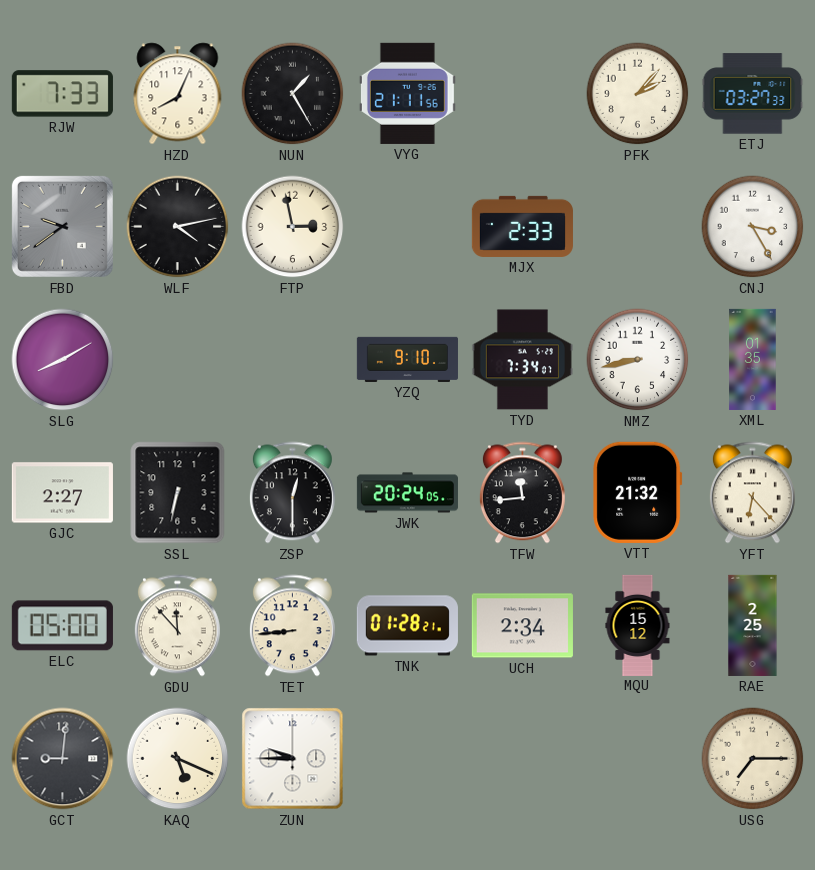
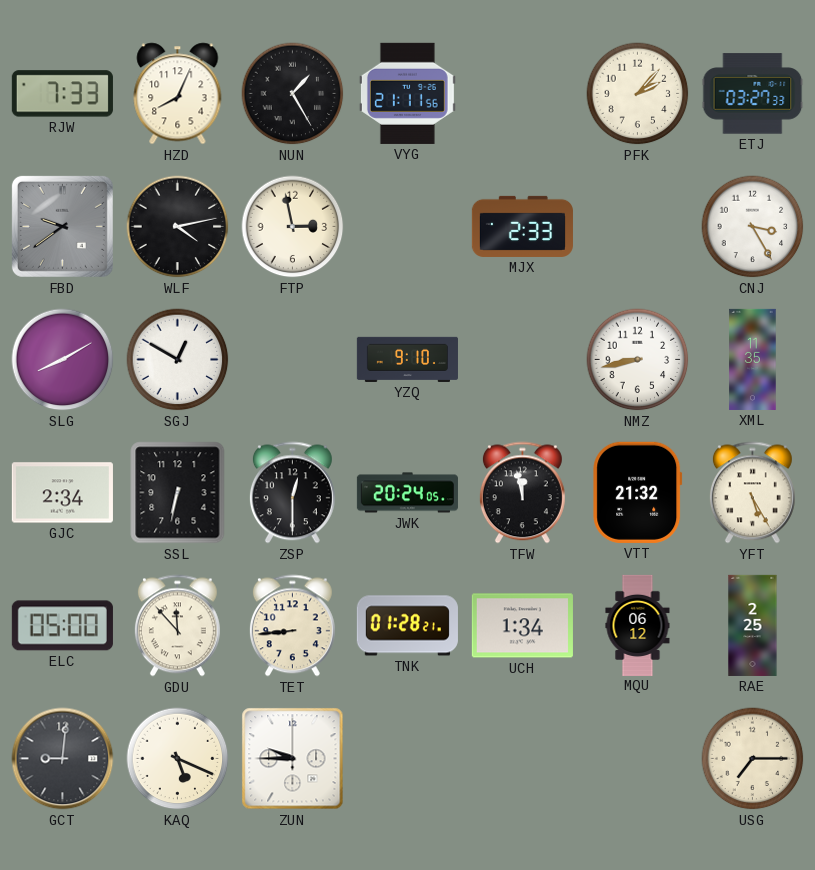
SGJ: none -> 12:50
TYD: 7:34 -> none
XML: 01:35 -> 11:35
GJC: 2:27 -> 2:34
TFW: 11:44 -> 11:58
YFT: 6:23 -> 5:25
UCH: 2:34 -> 1:34
MQU: 15:12 -> 06:12
